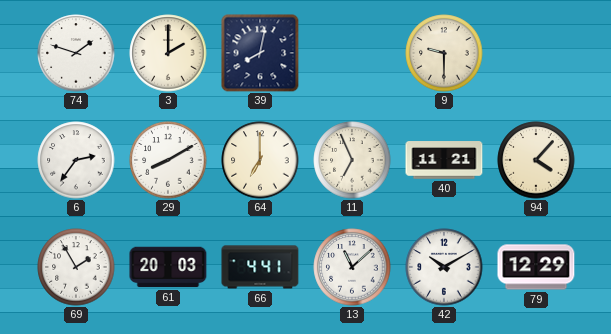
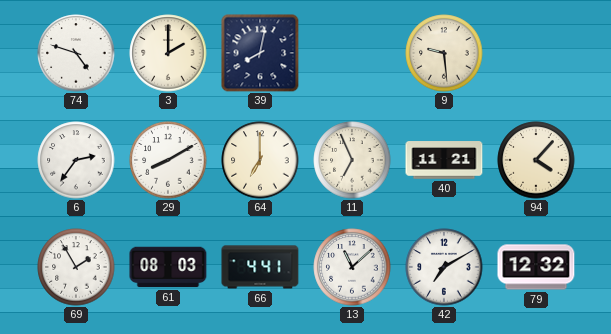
74: 1:48 -> 4:48
9: 9:30 -> 9:29
61: 20:03 -> 08:03
42: 10:10 -> 7:10
79: 12:29 -> 12:32
